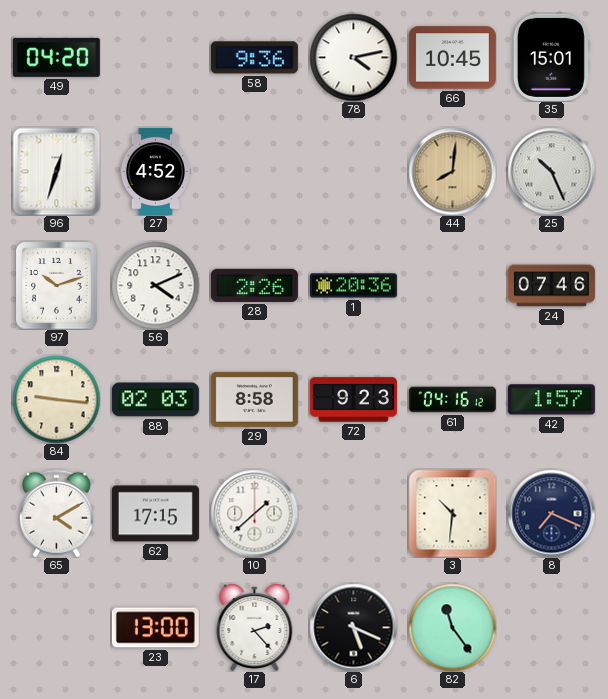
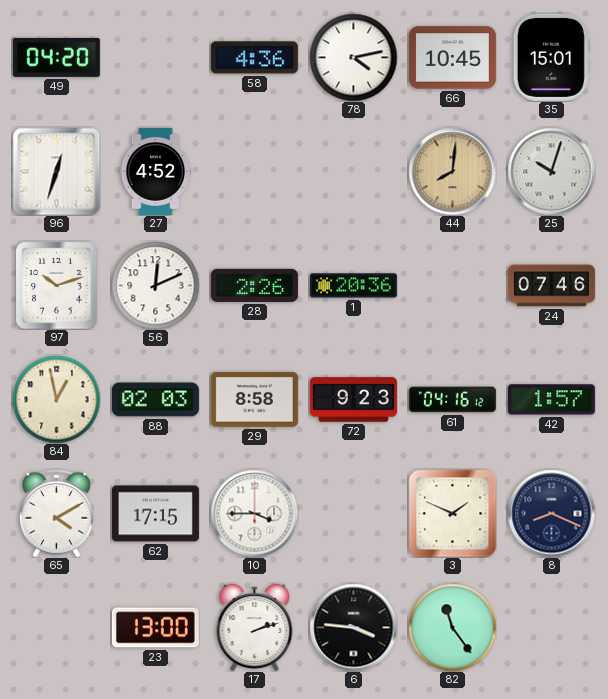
58: 9:36 -> 4:36
25: 10:26 -> 10:03
56: 4:11 -> 12:11
84: 9:16 -> 12:58
10: 1:38 -> 3:45
3: 10:31 -> 1:49
8: 7:19 -> 8:19
17: 2:23 -> 2:12
6: 5:19 -> 3:46
